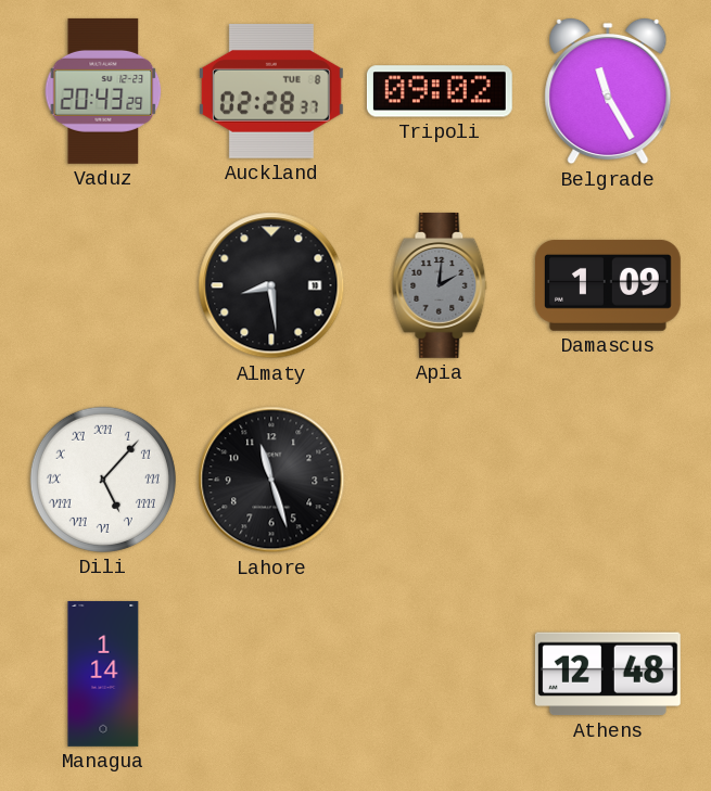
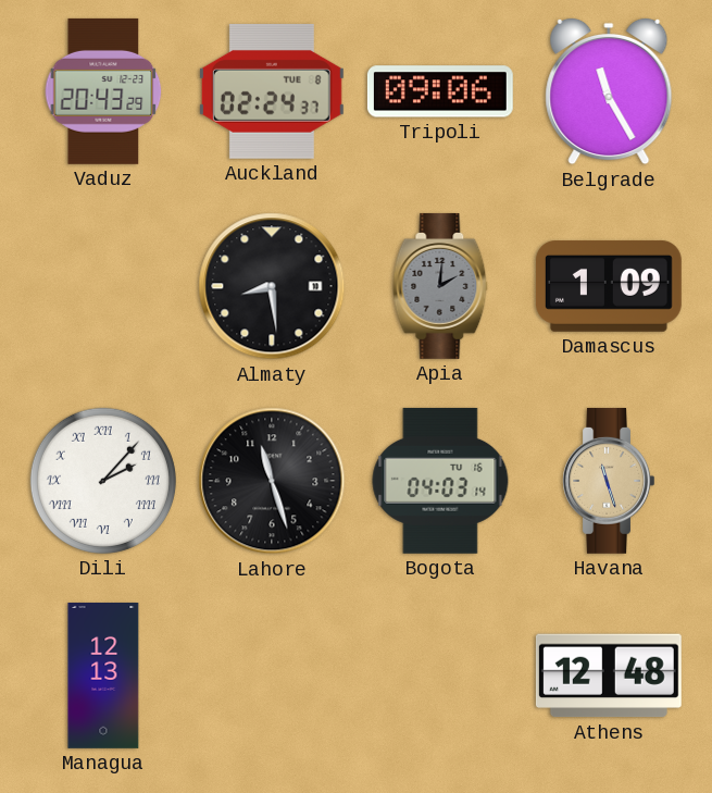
Auckland: 02:28 -> 02:24
Tripoli: 09:02 -> 09:06
Dili: 5:07 -> 2:07
Bogota: none -> 04:03
Havana: none -> 11:27
Managua: 1:14 -> 12:13
